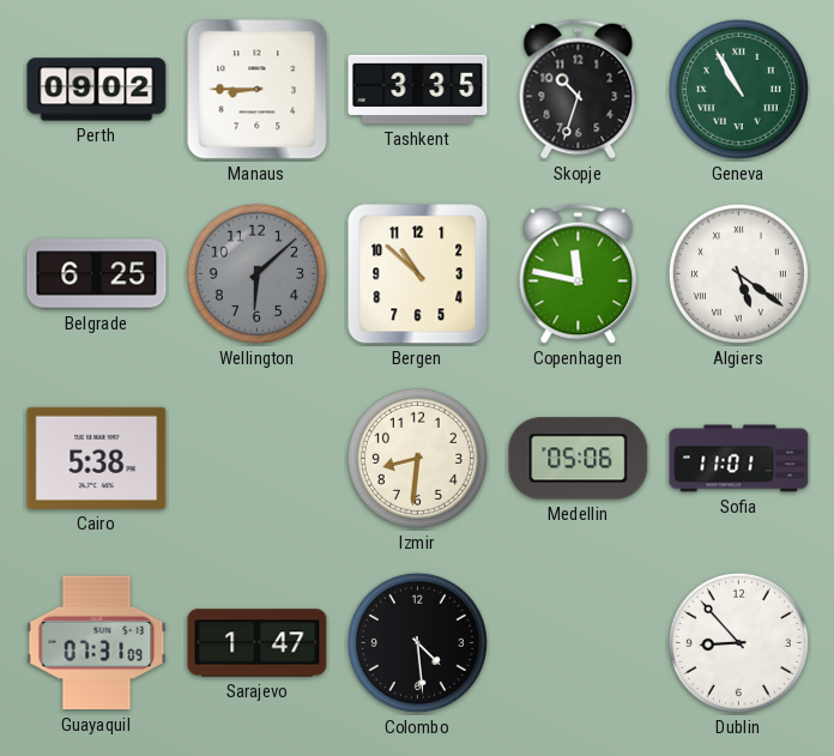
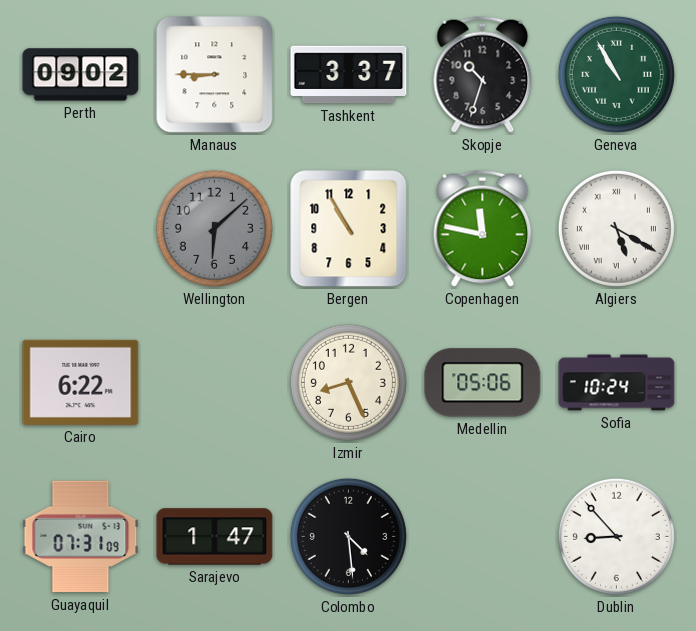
Tashkent: 3:35 -> 3:37
Belgrade: 6:25 -> none
Bergen: 10:52 -> 10:55
Algiers: 5:21 -> 5:20
Cairo: 5:38 -> 6:22
Izmir: 8:31 -> 8:26
Sofia: 11:01 -> 10:24
